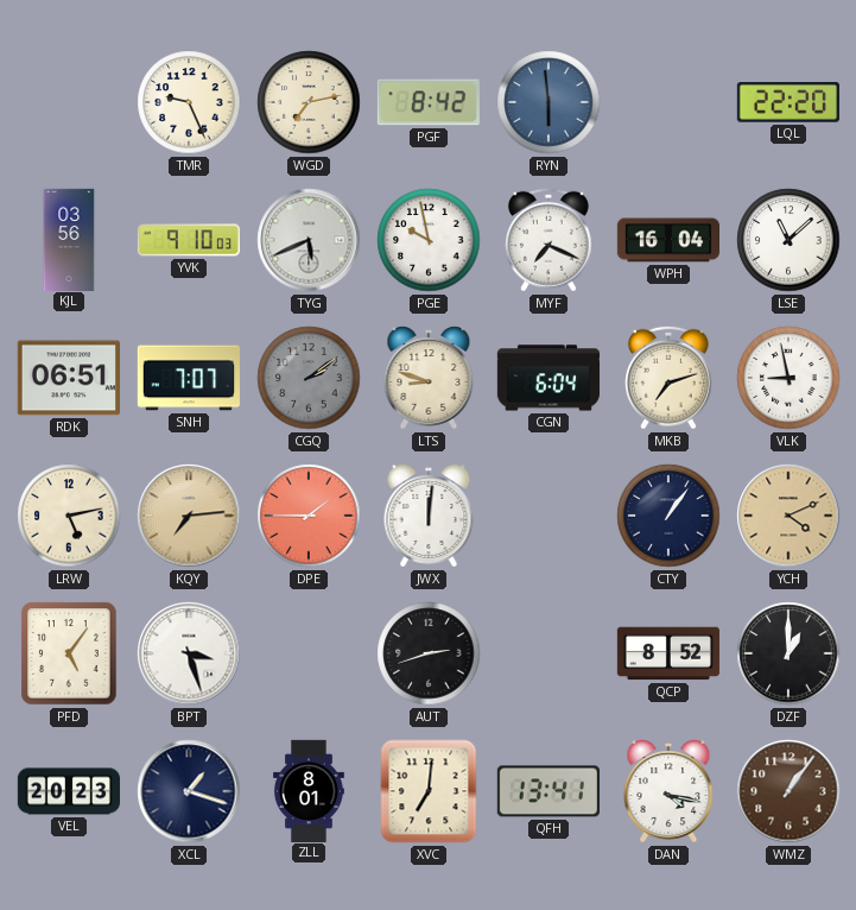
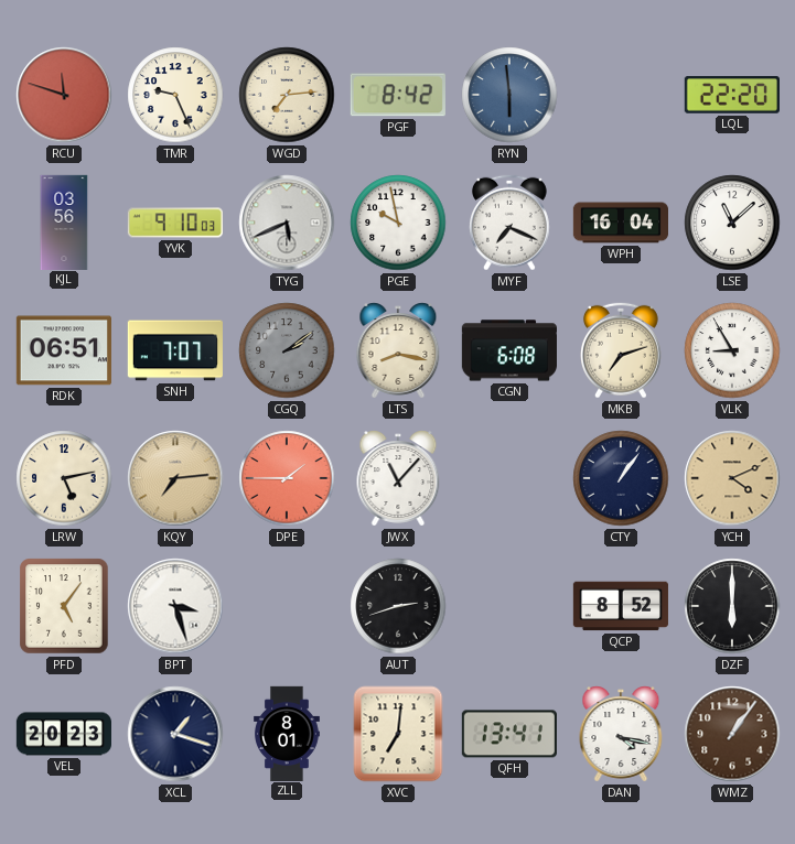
RCU: none -> 11:48
WGD: 7:13 -> 7:14
LTS: 8:48 -> 8:17
CGN: 6:04 -> 6:08
VLK: 8:58 -> 8:55
JWX: 12:01 -> 11:07
DZF: 1:00 -> 6:00
